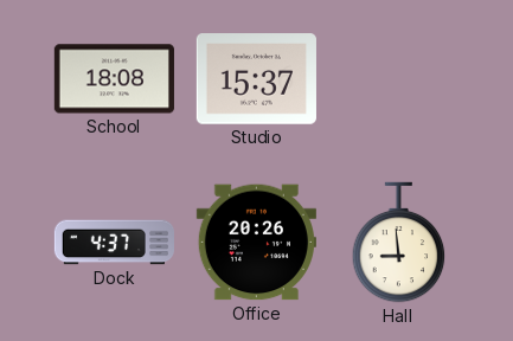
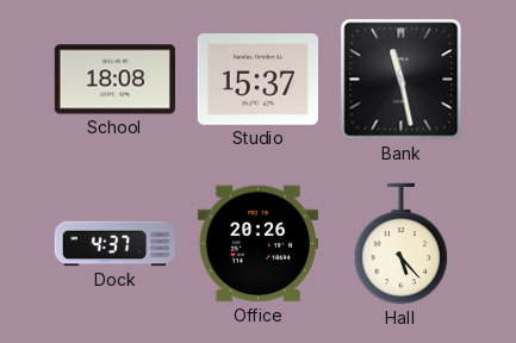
Bank: none -> 11:28
Hall: 8:59 -> 5:23
